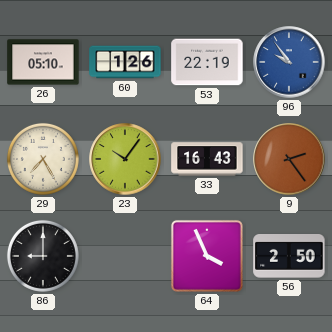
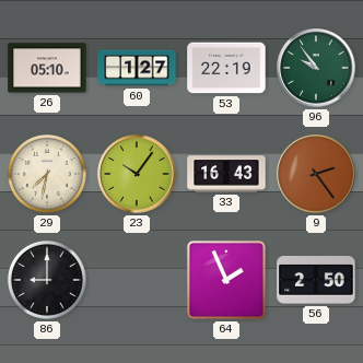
60: 1:26 -> 1:27
96 dial: blue -> green
29: 7:25 -> 7:32
64: 3:56 -> 1:56
